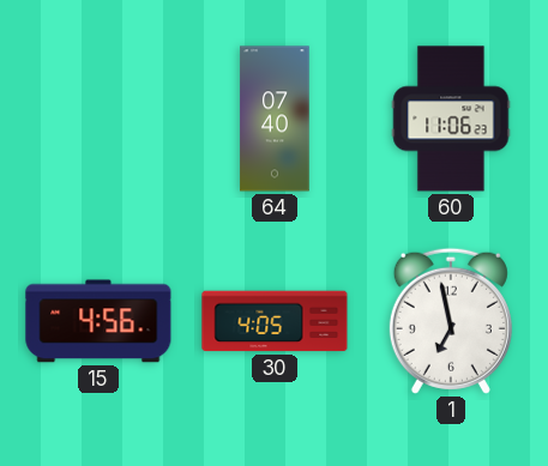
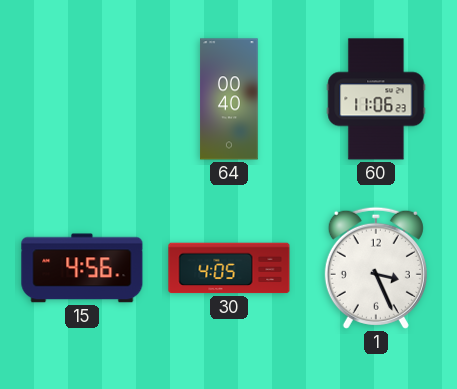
64: 07:40 -> 00:40
1: 6:58 -> 3:26
